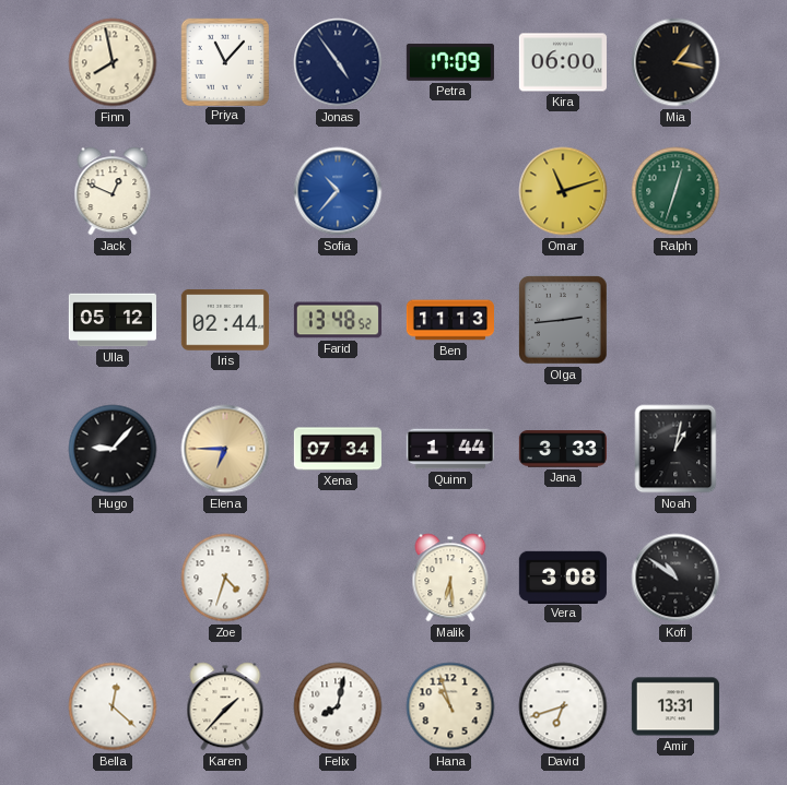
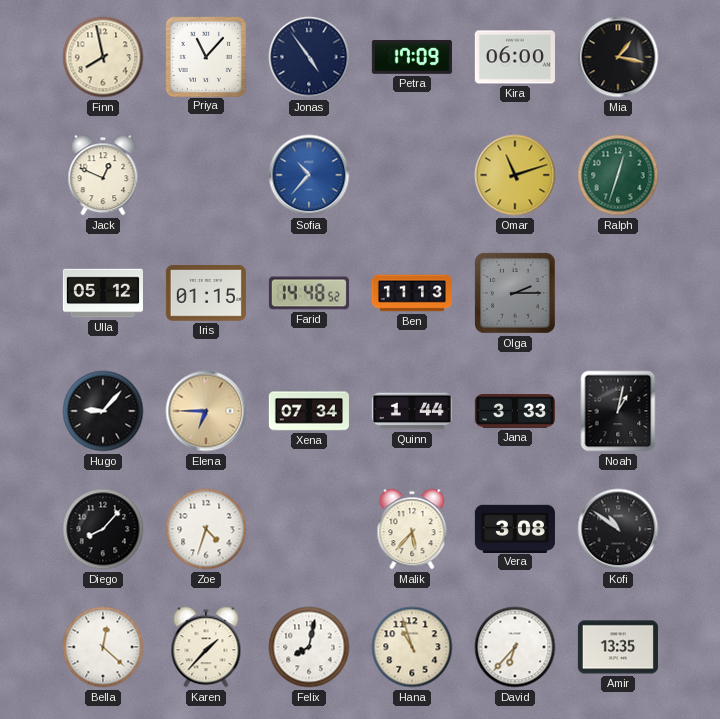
Iris: 02:44 -> 01:15
Farid: 13:48 -> 14:48
Olga: 2:44 -> 2:15
Diego: none -> 8:07
Malik: 6:29 -> 5:37
David: 6:42 -> 6:37
Amir: 13:31 -> 13:35
